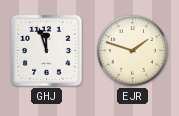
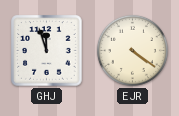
EJR: 1:48 -> 4:21
